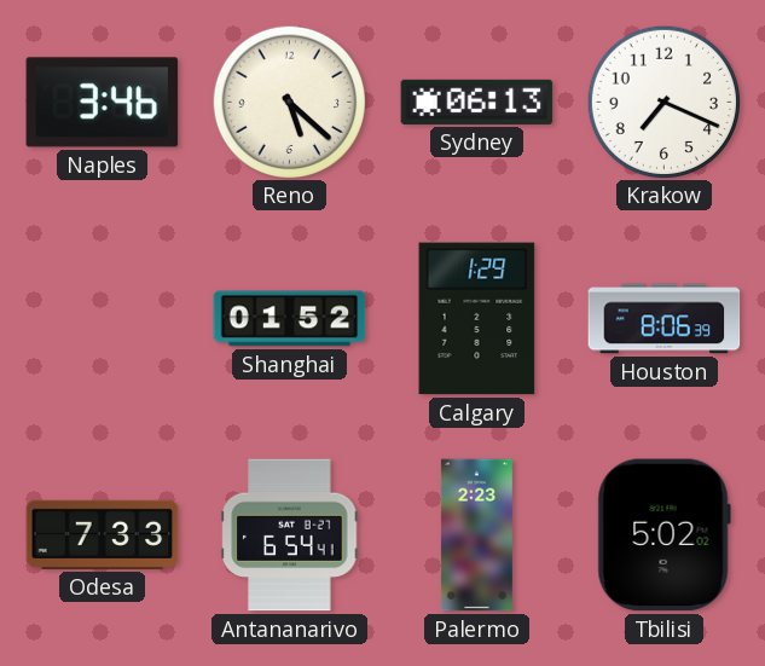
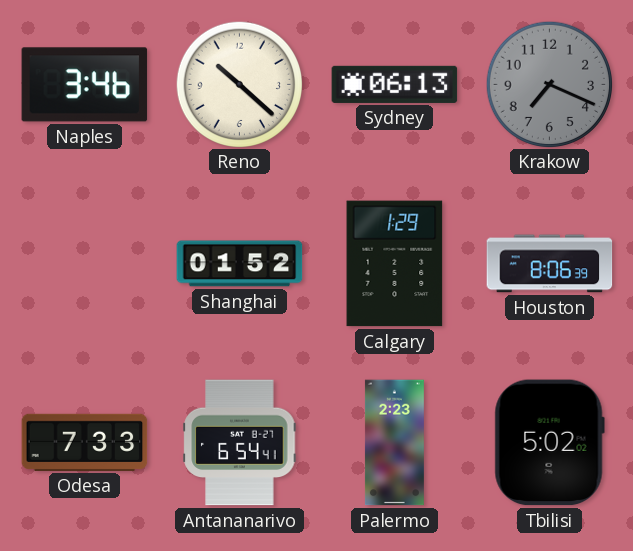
Reno: 5:22 -> 10:22
Krakow dial: white -> grey
